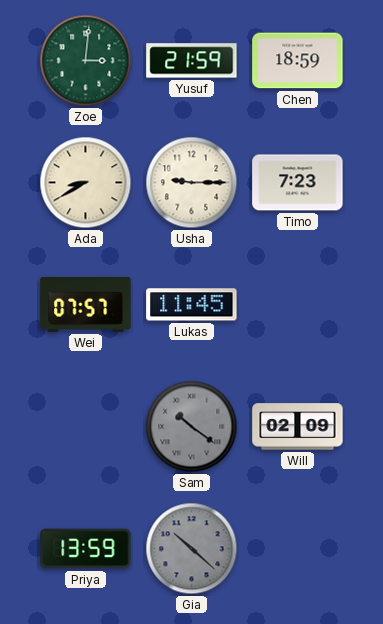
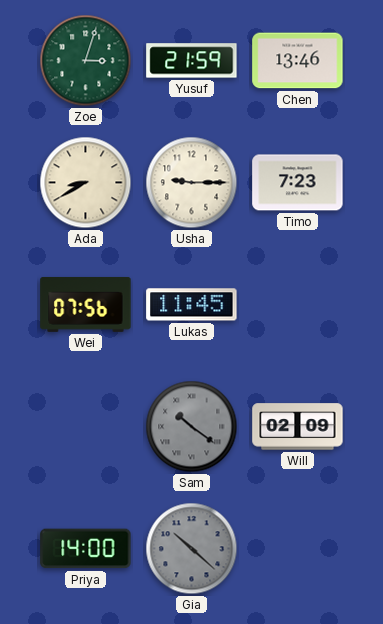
Zoe: 3:01 -> 3:03
Chen: 18:59 -> 13:46
Wei: 07:57 -> 07:56
Priya: 13:59 -> 14:00
